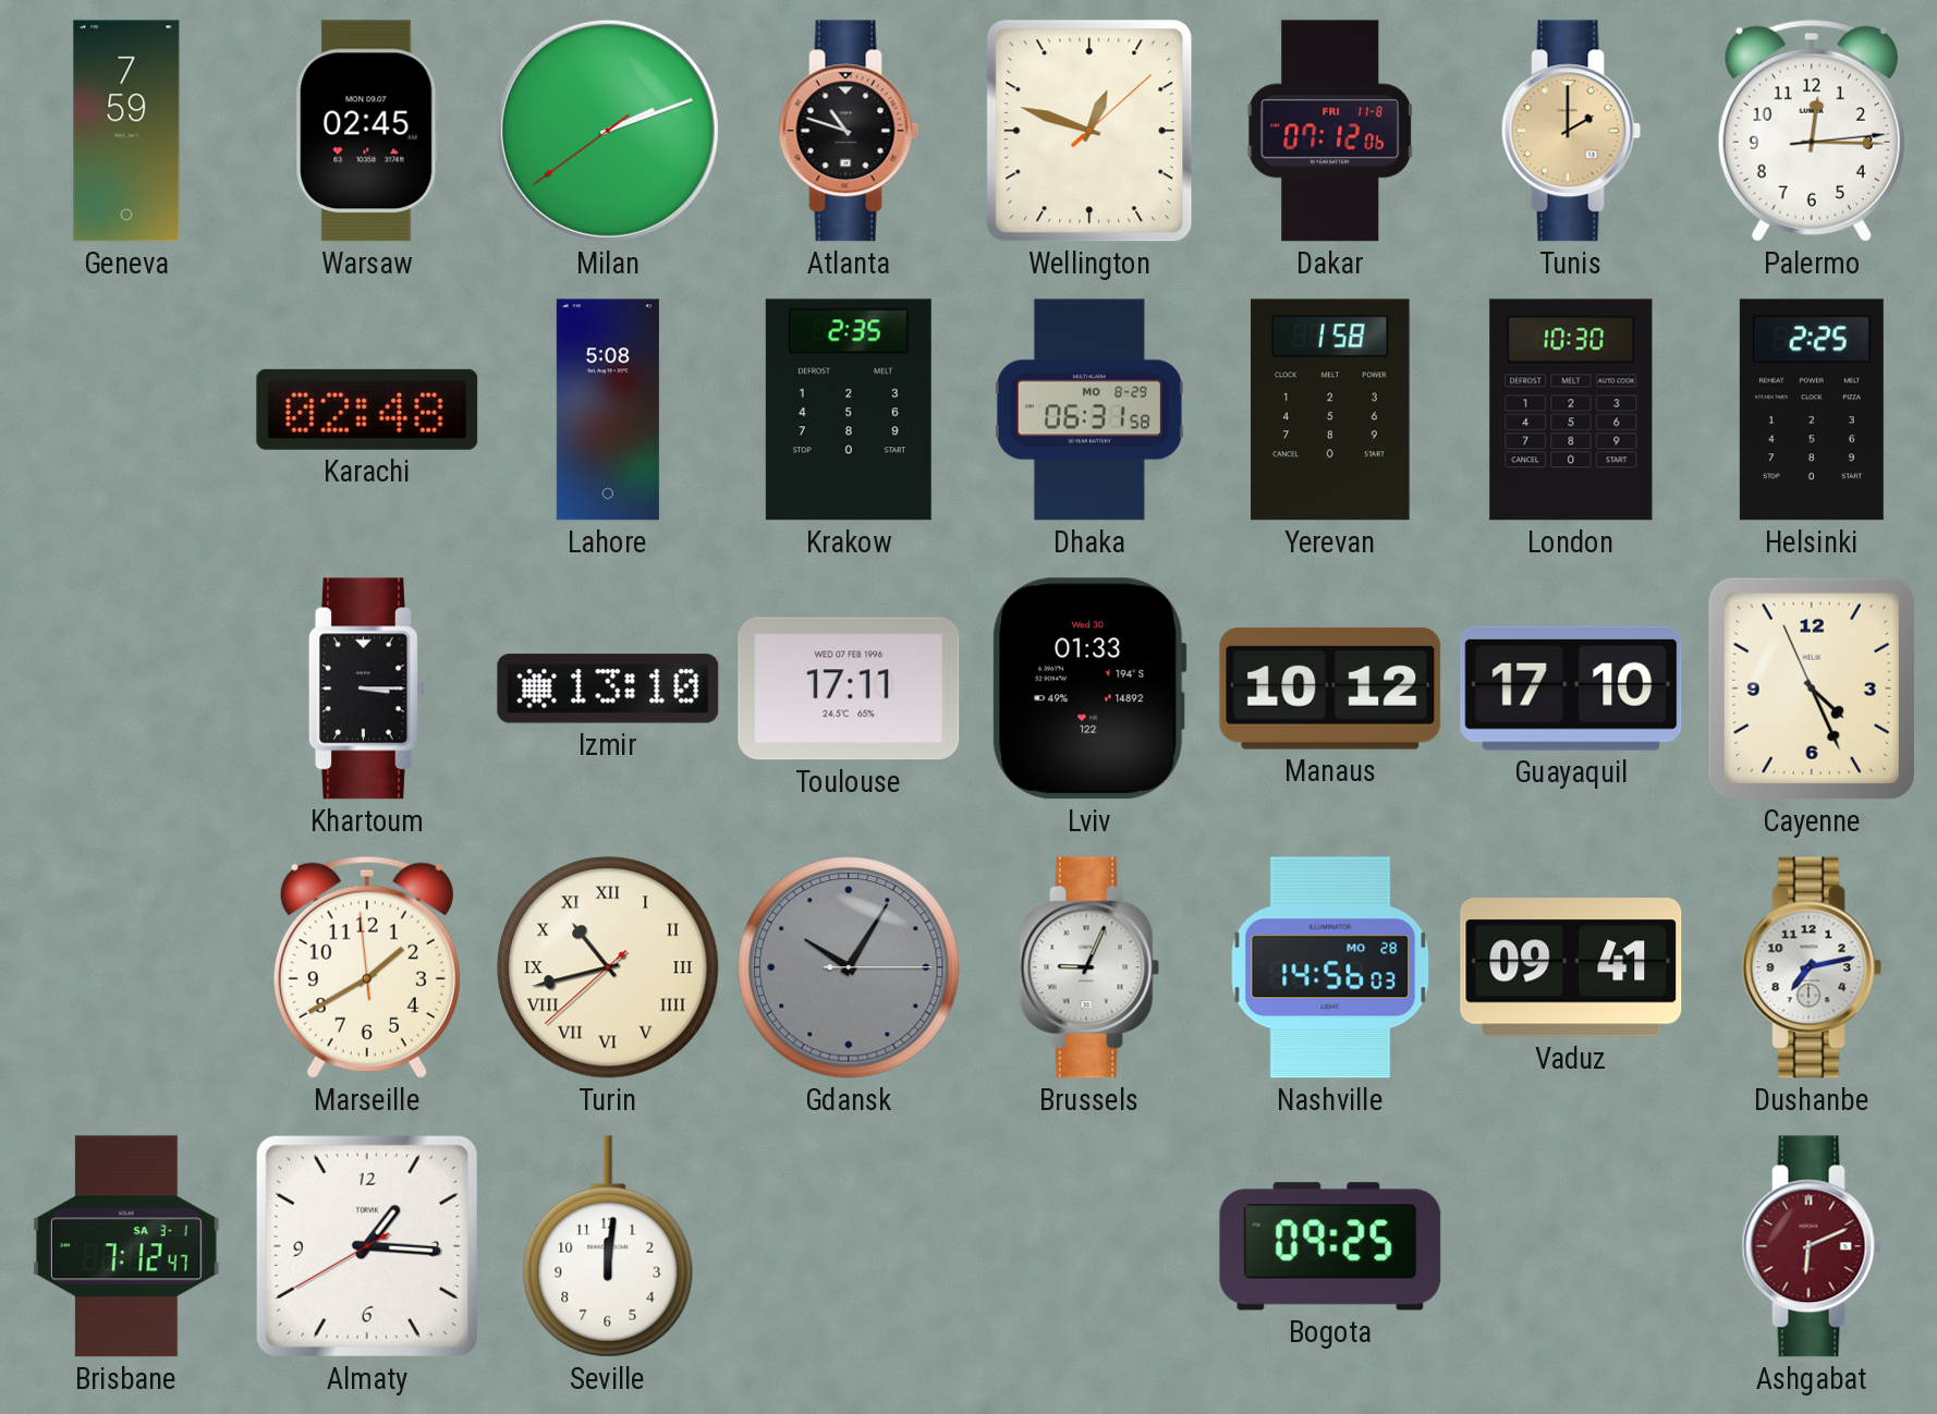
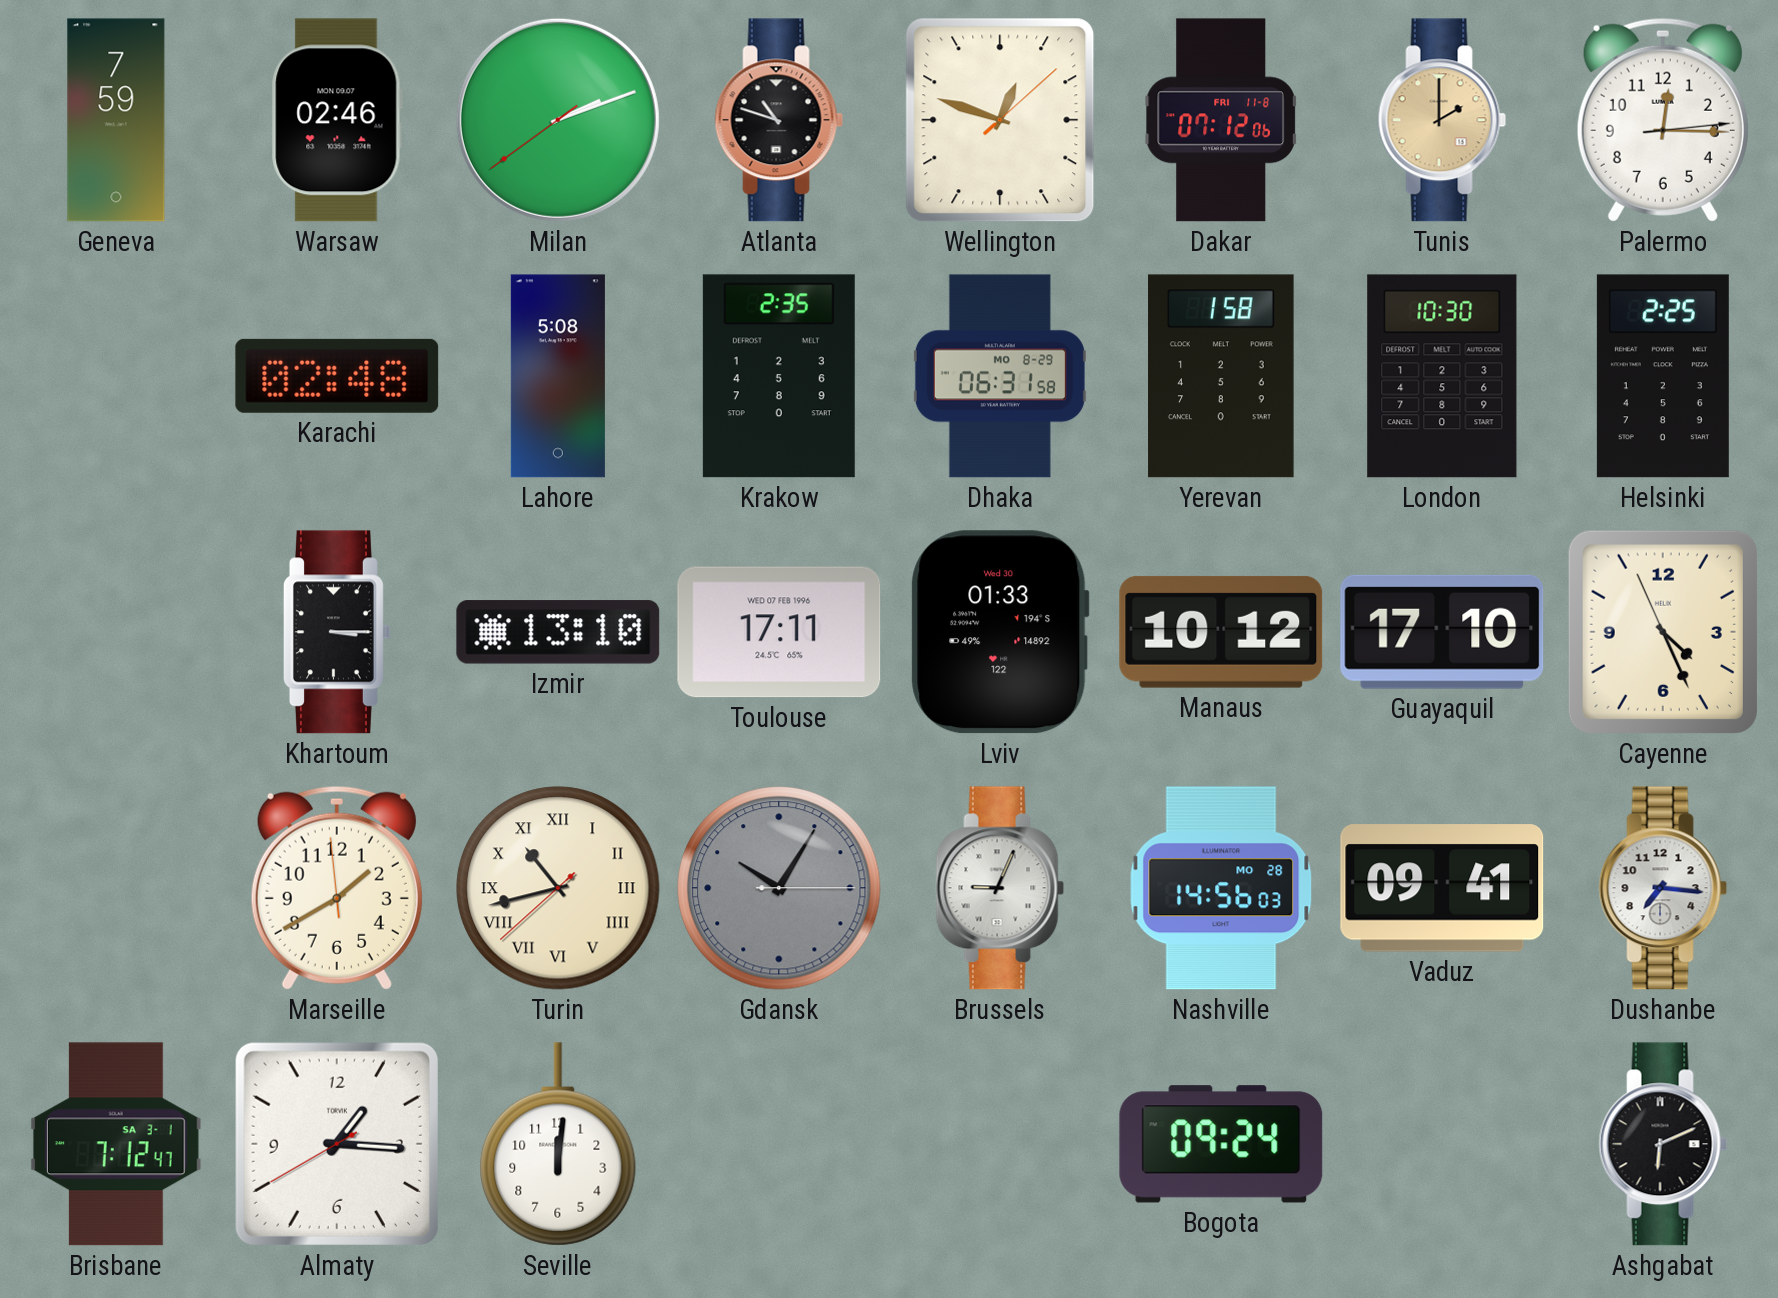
Warsaw: 02:45 -> 02:46
Dushanbe: 7:13 -> 7:16
Bogota: 09:25 -> 09:24
Ashgabat dial: burgundy -> black
